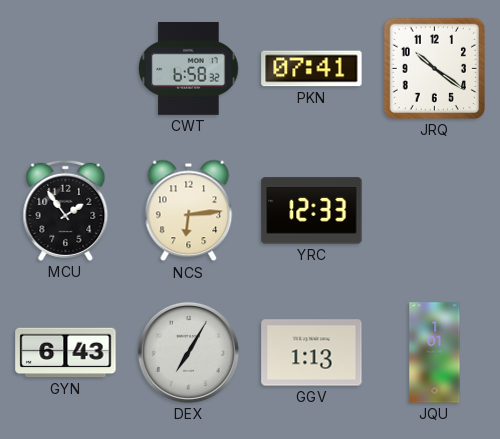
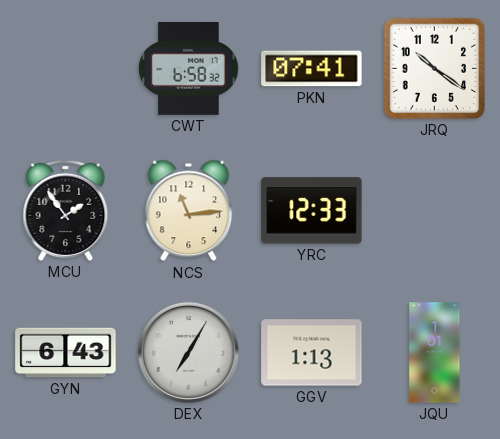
NCS: 6:14 -> 11:14
